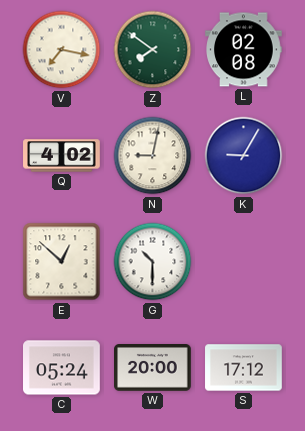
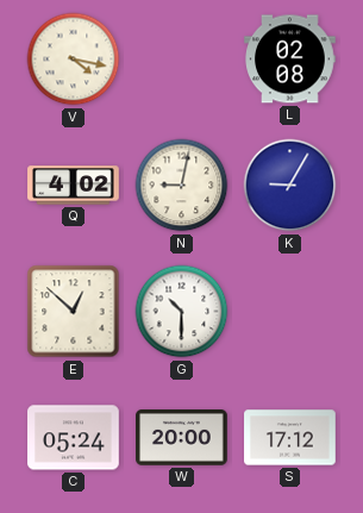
V: 7:17 -> 4:17
Z: 7:51 -> none
